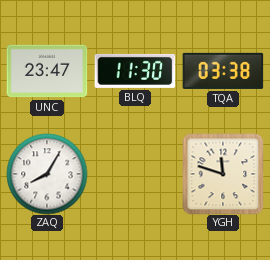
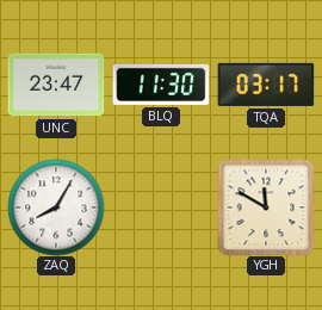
TQA: 03:38 -> 03:17
YGH: 11:48 -> 11:50
